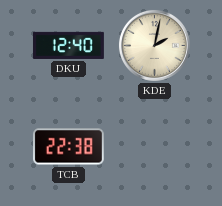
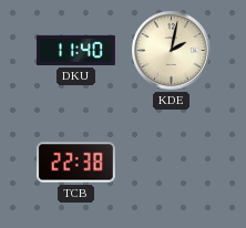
DKU: 12:40 -> 11:40
